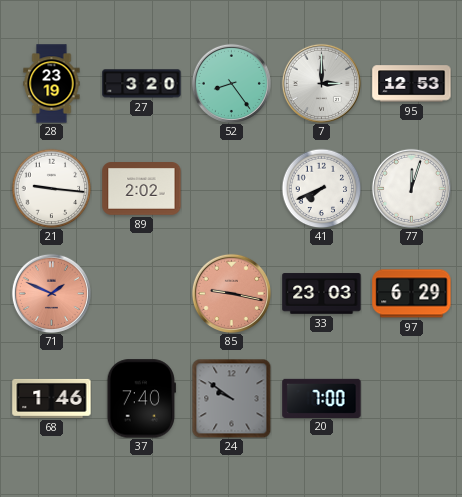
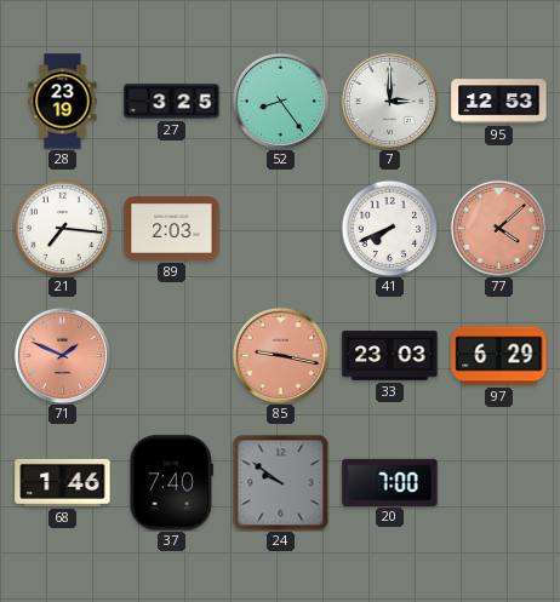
27: 3:20 -> 3:25
21: 9:16 -> 7:16
89: 2:02 -> 2:03
77: 12:03 -> 4:08
77 dial: white -> salmon
